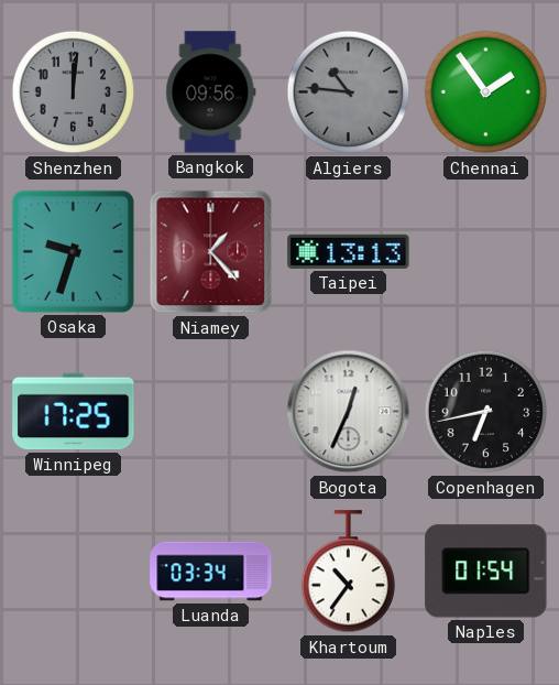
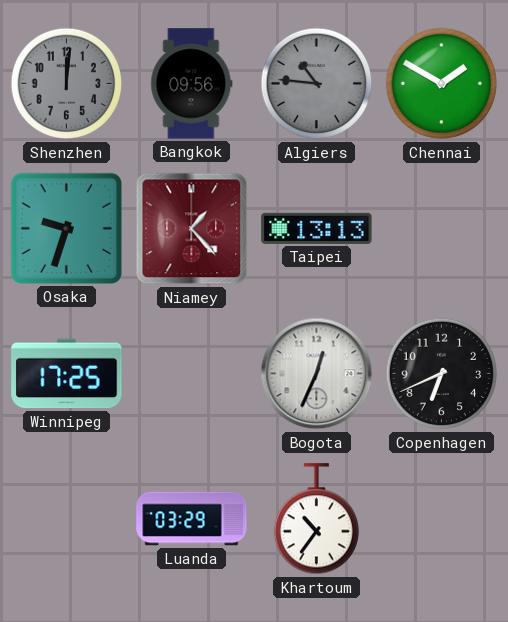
Chennai: 1:54 -> 1:50
Copenhagen: 6:43 -> 6:41
Luanda: 03:34 -> 03:29
Naples: 01:54 -> none
